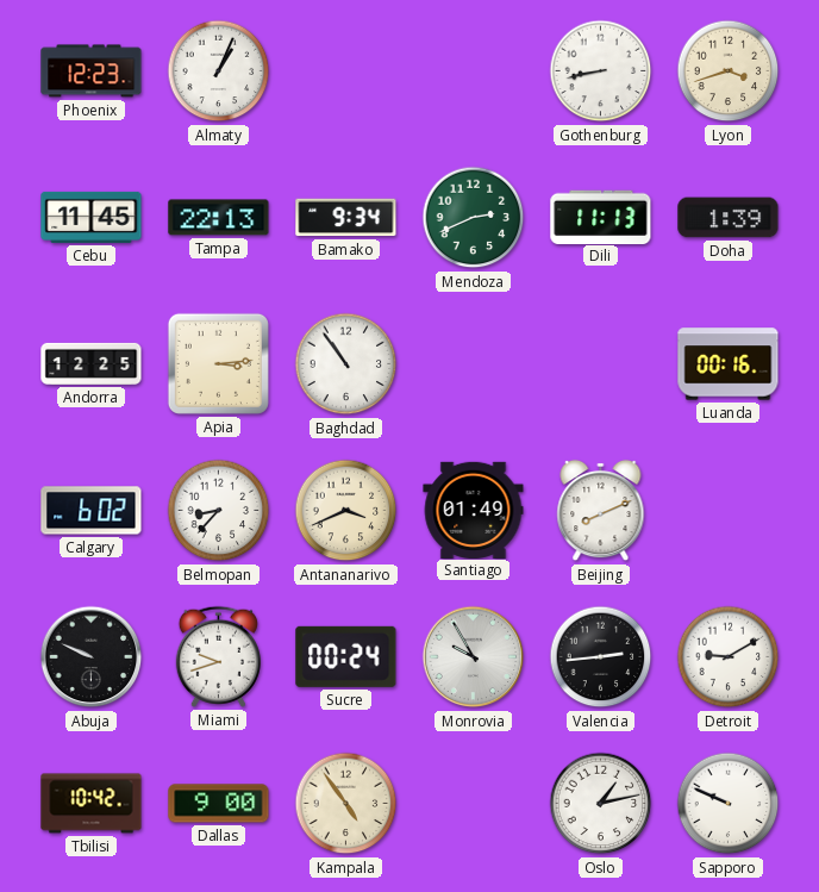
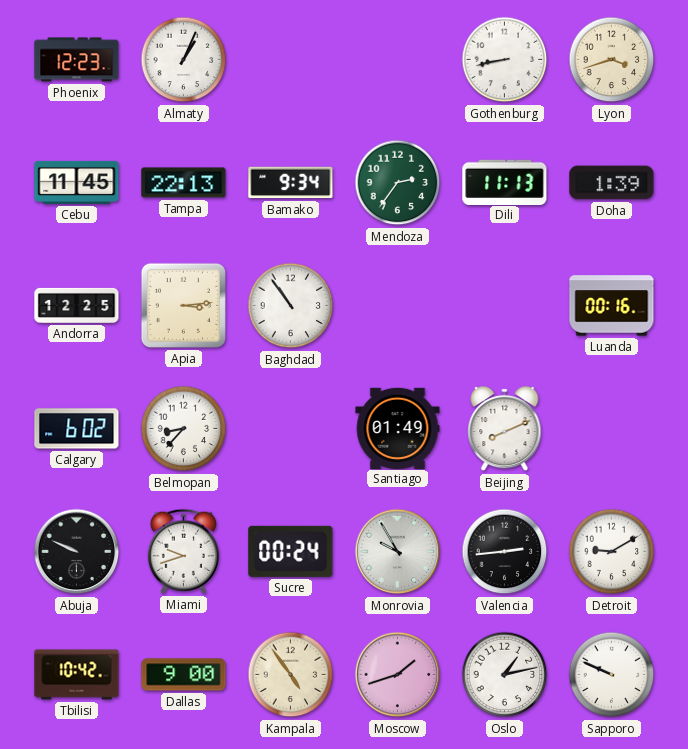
Mendoza: 2:41 -> 2:36
Antananarivo: 3:41 -> none
Moscow: none -> 1:42
